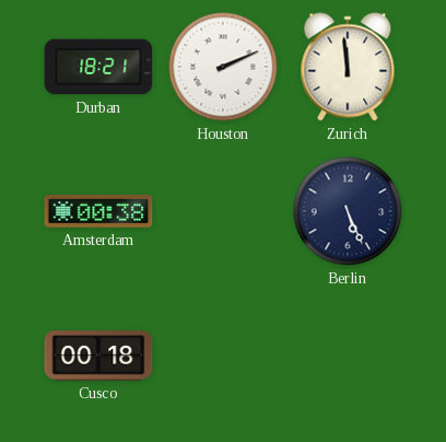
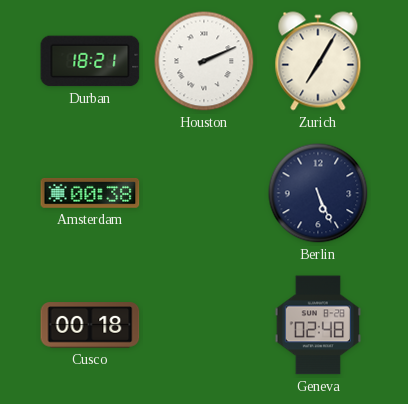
Zurich: 11:59 -> 7:05
Geneva: none -> 02:48
